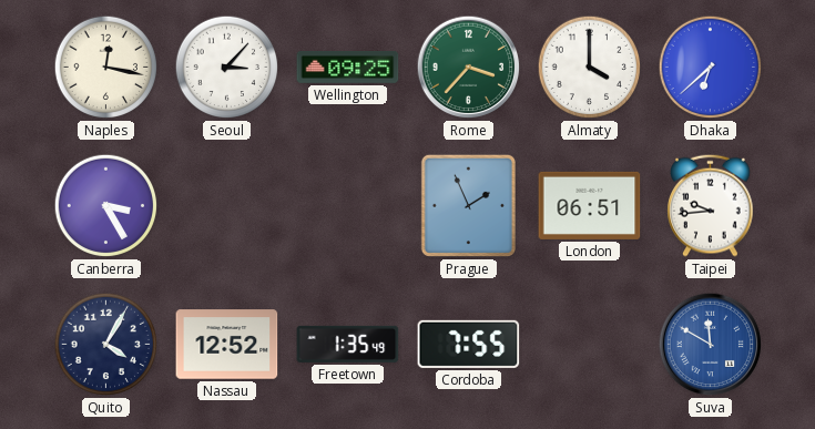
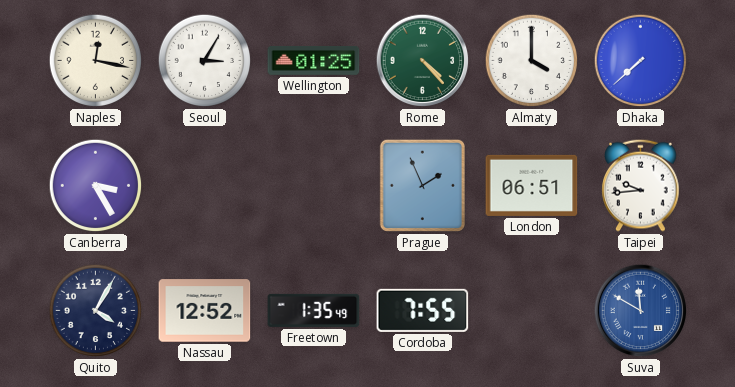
Seoul: 3:07 -> 3:05
Wellington: 09:25 -> 01:25
Rome: 3:37 -> 4:23
Dhaka: 6:38 -> 7:38
